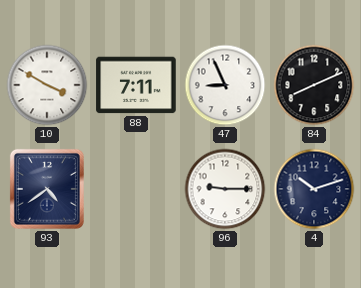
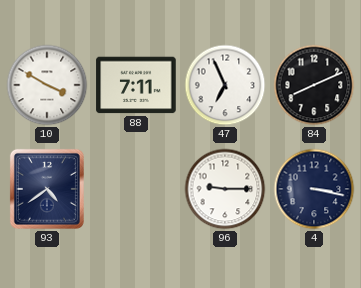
47: 8:56 -> 6:56
4: 10:12 -> 3:17
